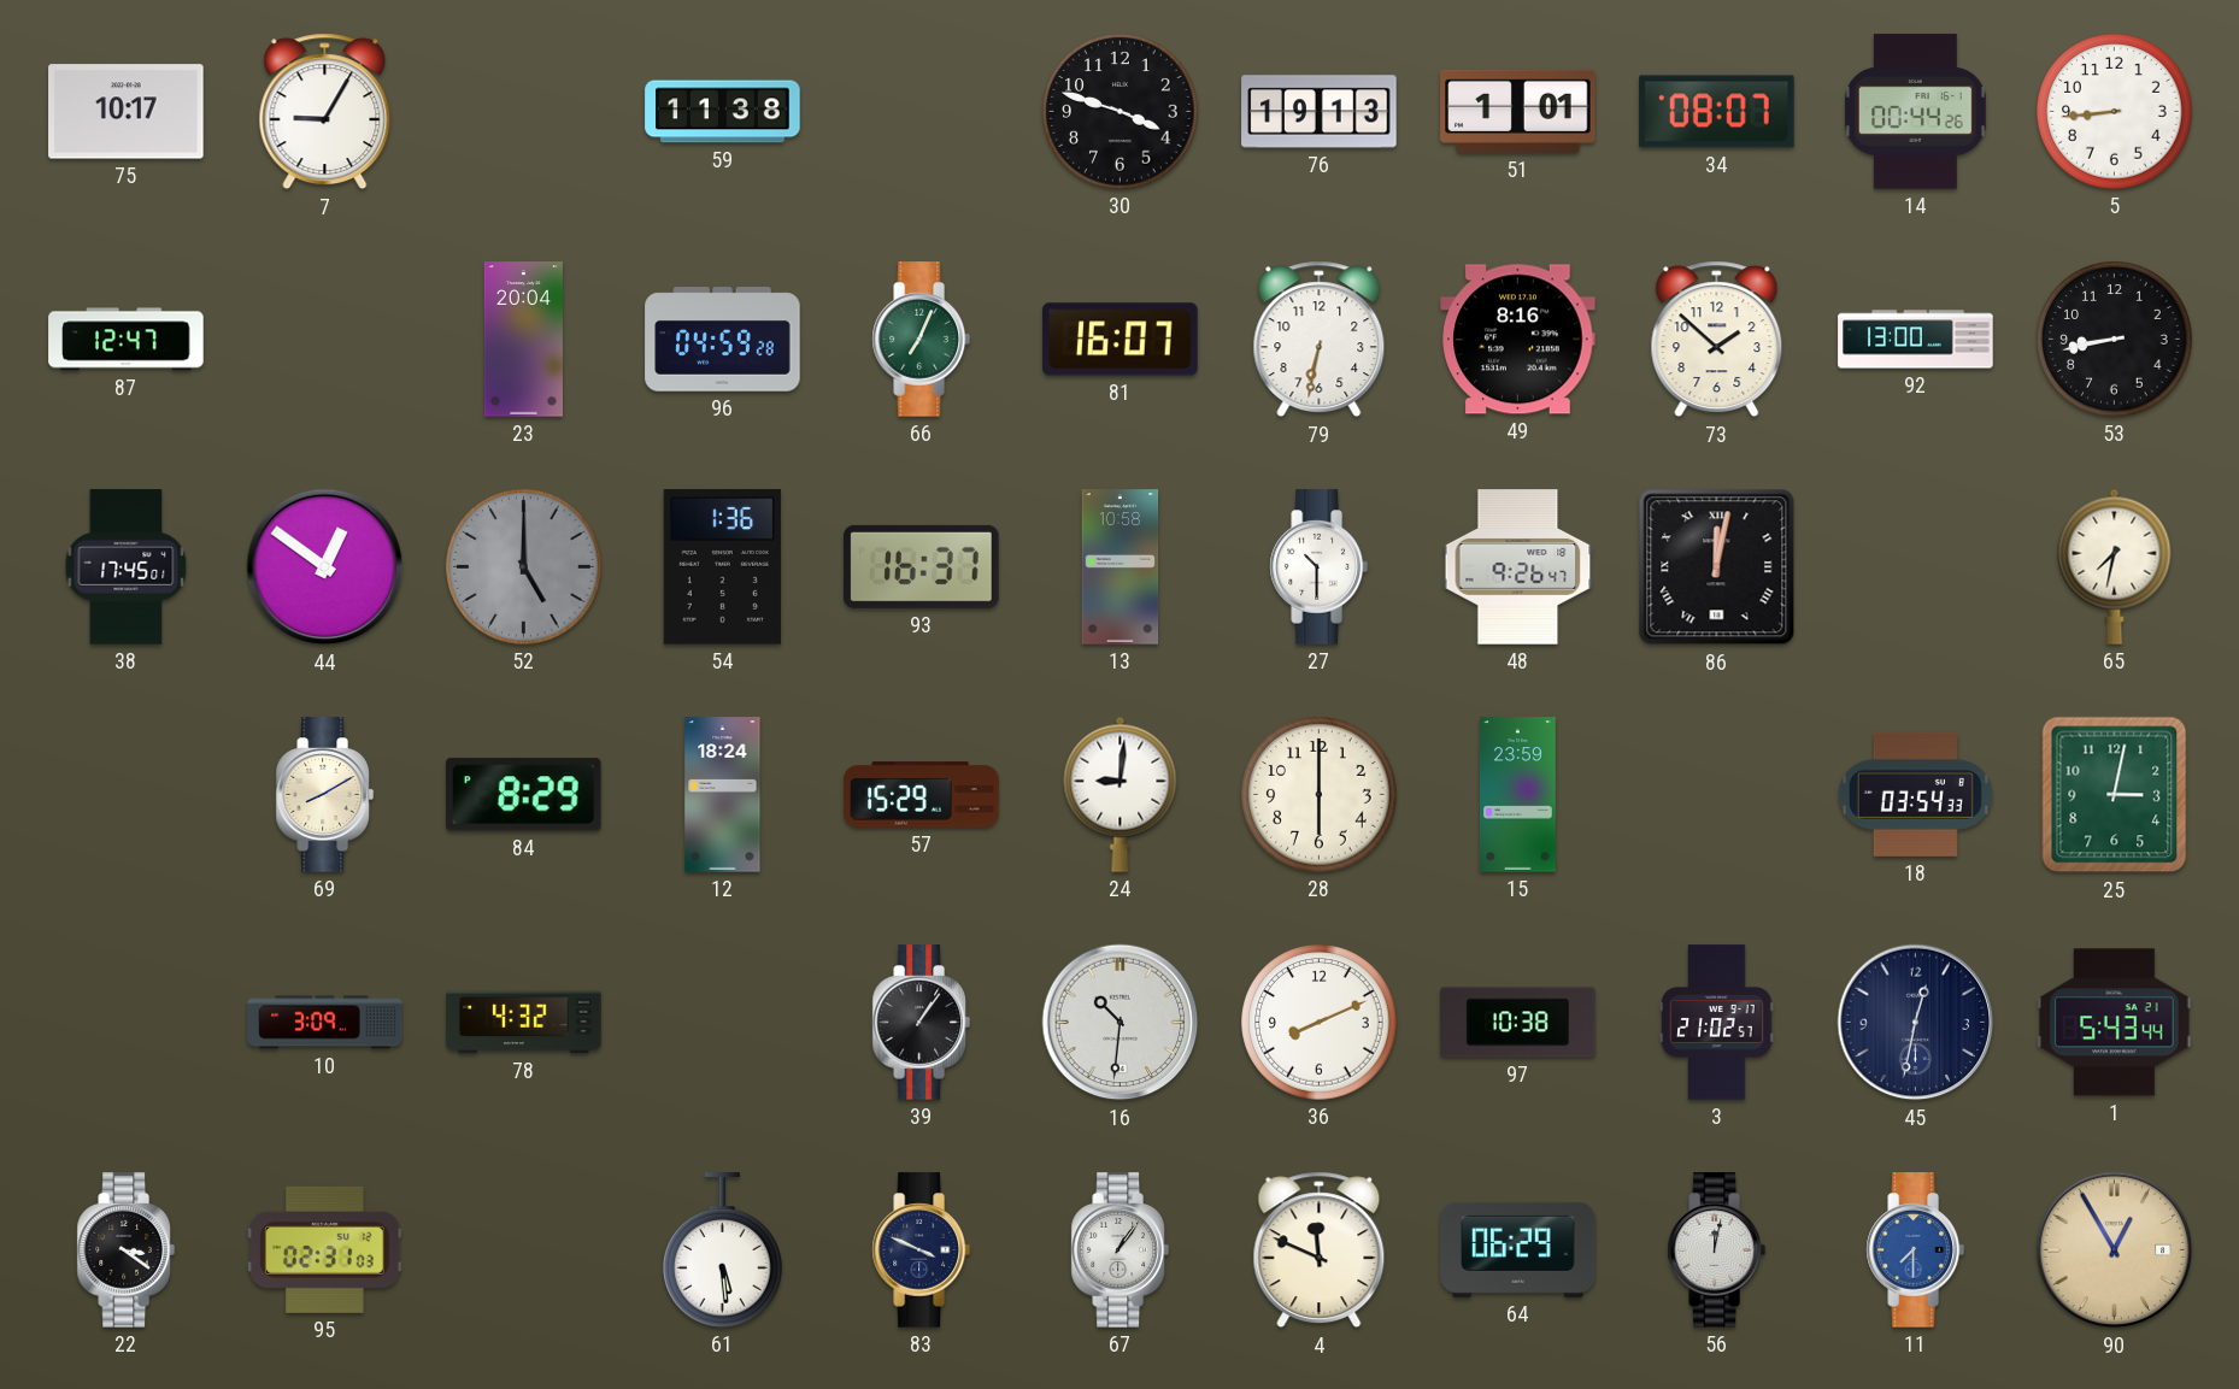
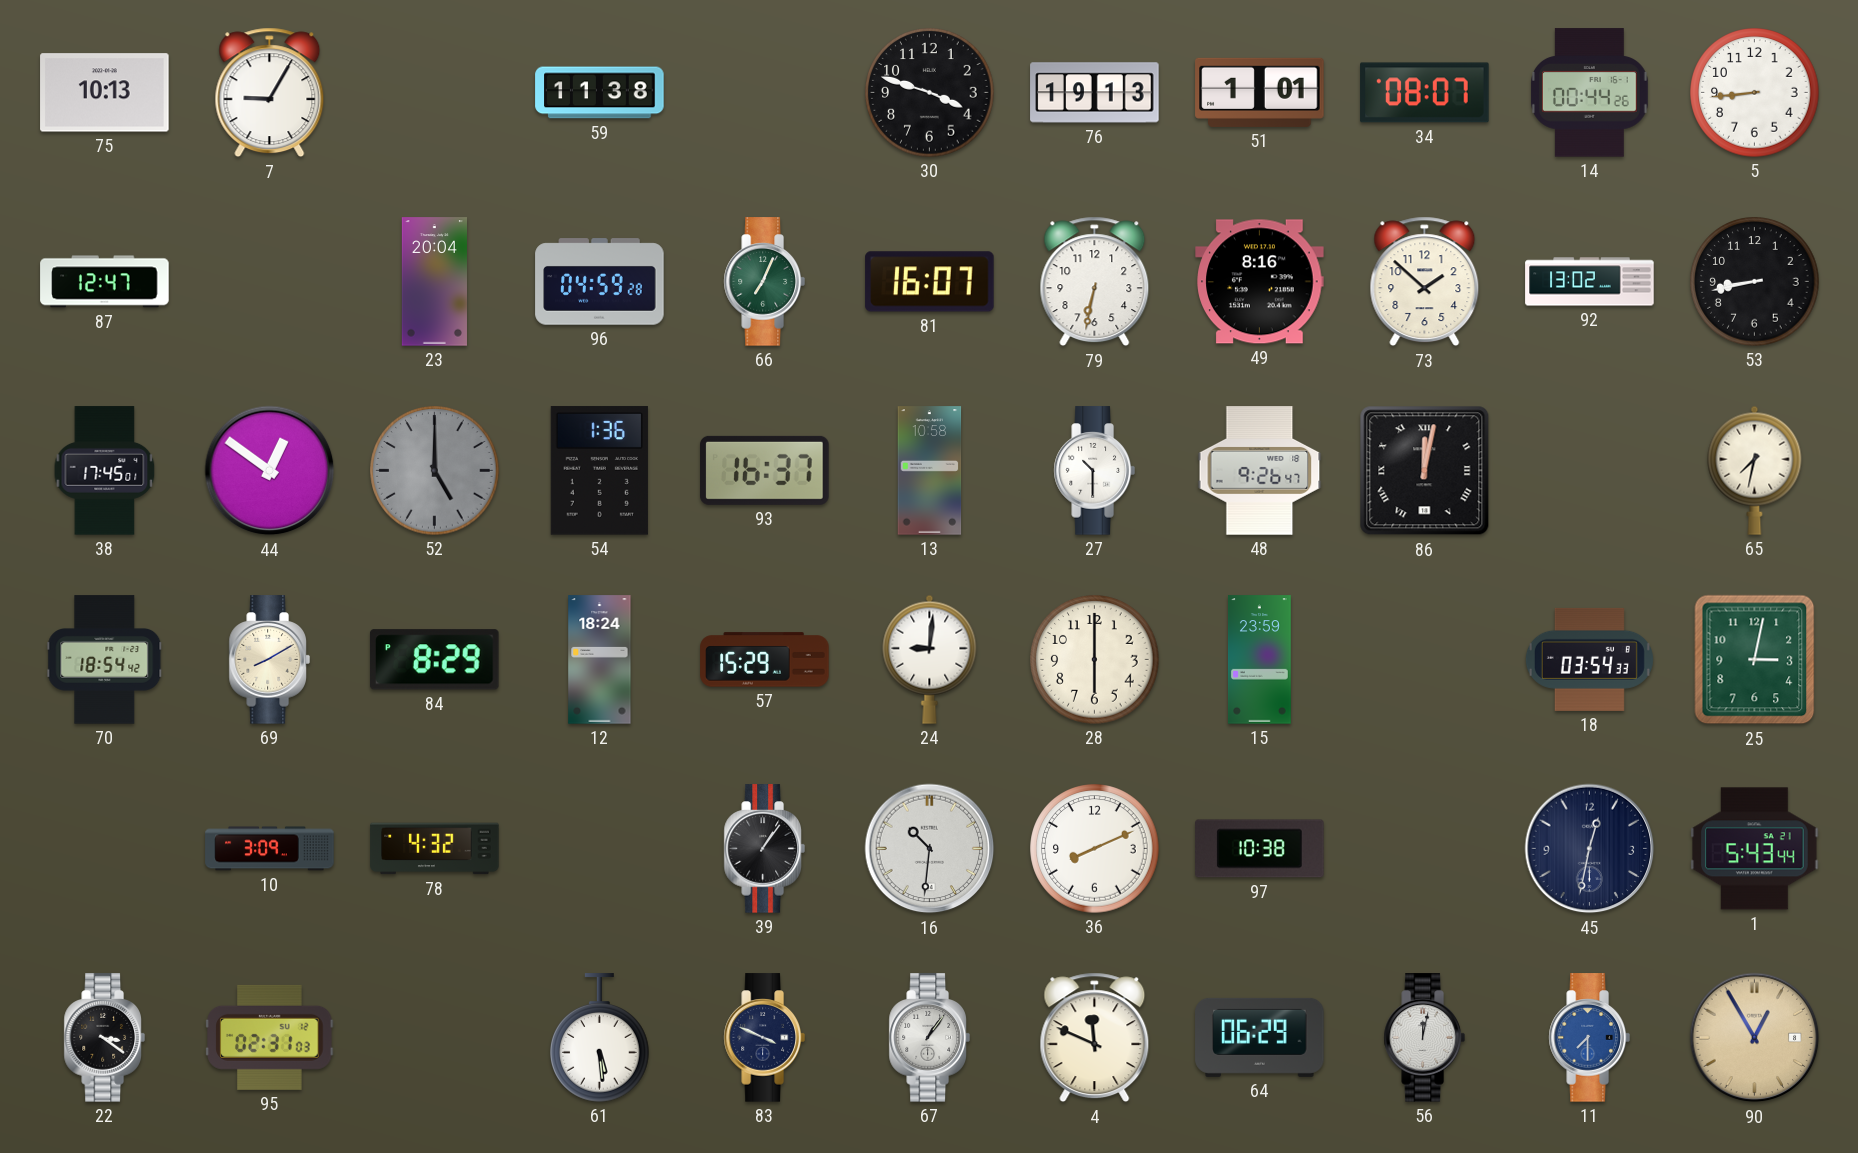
75: 10:17 -> 10:13
92: 13:00 -> 13:02
70: none -> 18:54
3: 21:02 -> none
